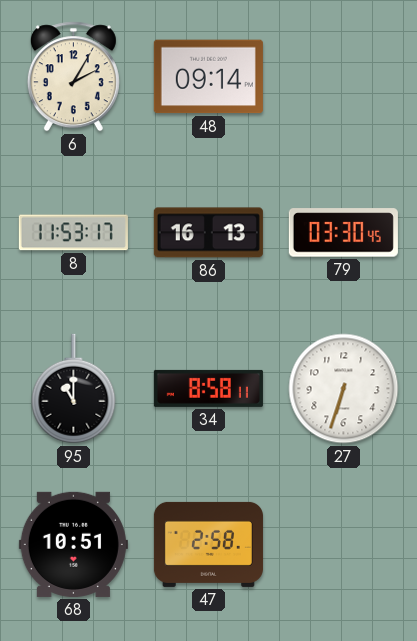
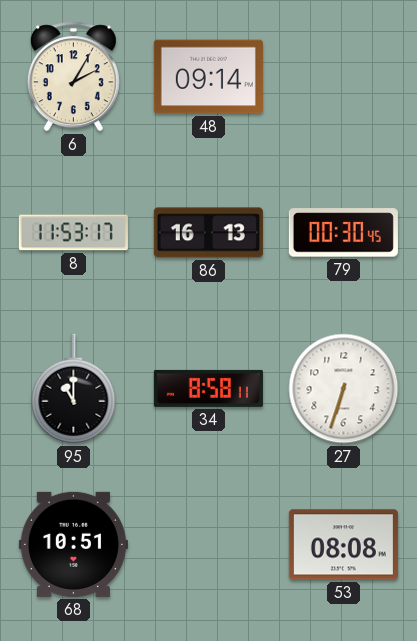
79: 03:30 -> 00:30
47: 2:58 -> none
53: none -> 08:08
